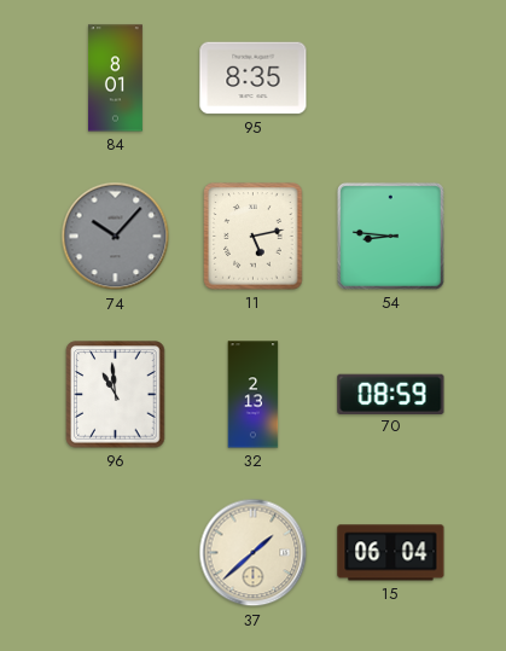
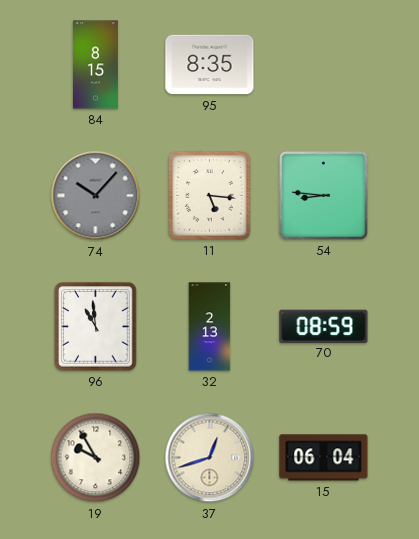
84: 8:01 -> 8:15
11: 5:13 -> 5:16
19: none -> 9:55
37: 1:38 -> 12:42
